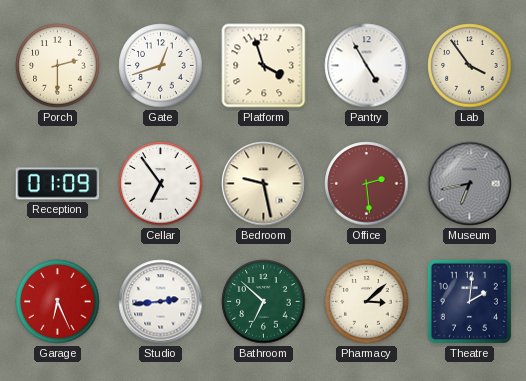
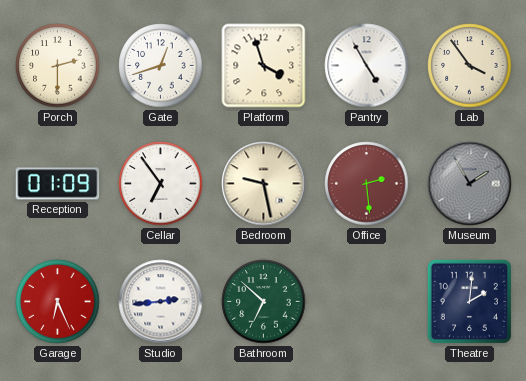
Museum: 6:43 -> 1:55
Pharmacy: 3:08 -> none
